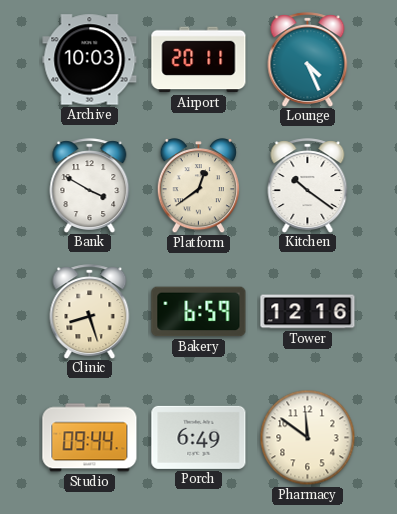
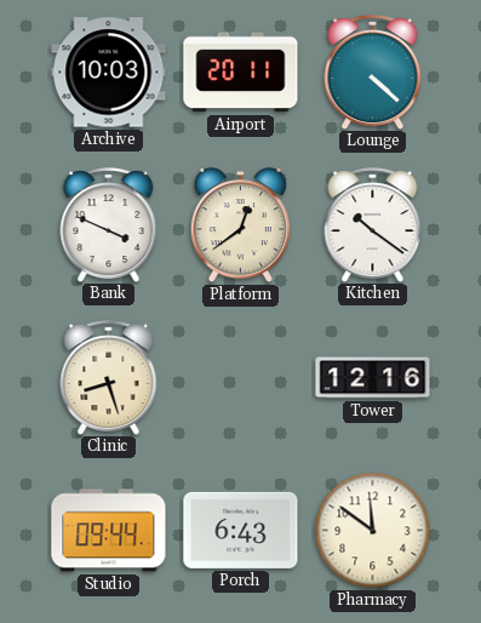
Lounge: 4:26 -> 4:22
Bank: 3:50 -> 3:49
Bakery: 6:59 -> none
Porch: 6:49 -> 6:43
